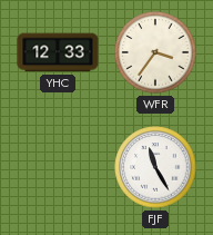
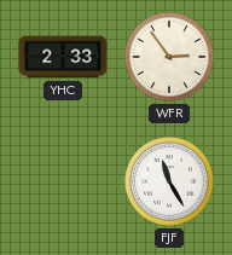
YHC: 12:33 -> 2:33
WFR: 3:36 -> 2:54
